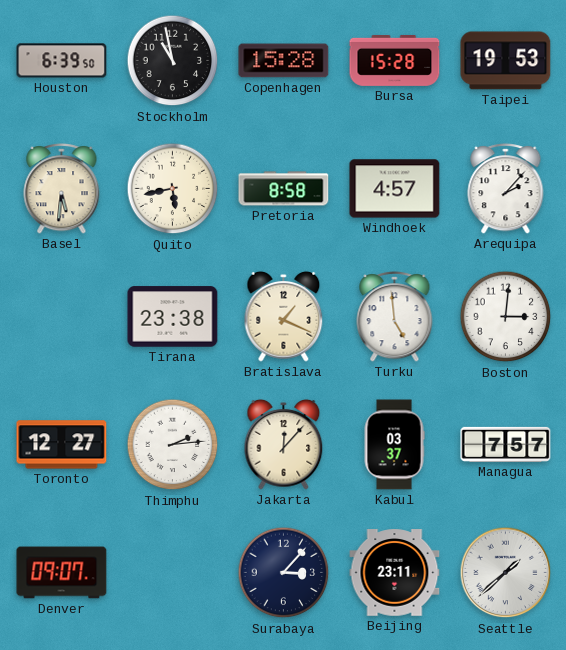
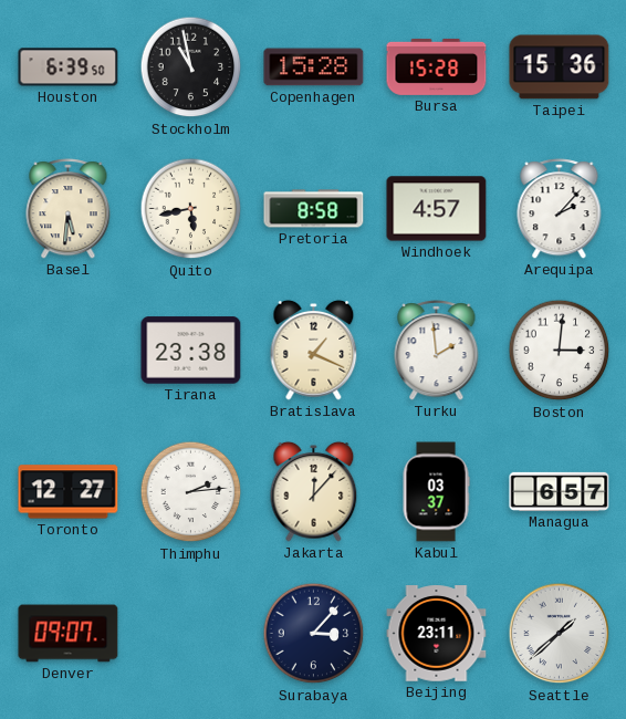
Taipei: 19:53 -> 15:36
Turku: 4:59 -> 1:59
Managua: 7:57 -> 6:57
